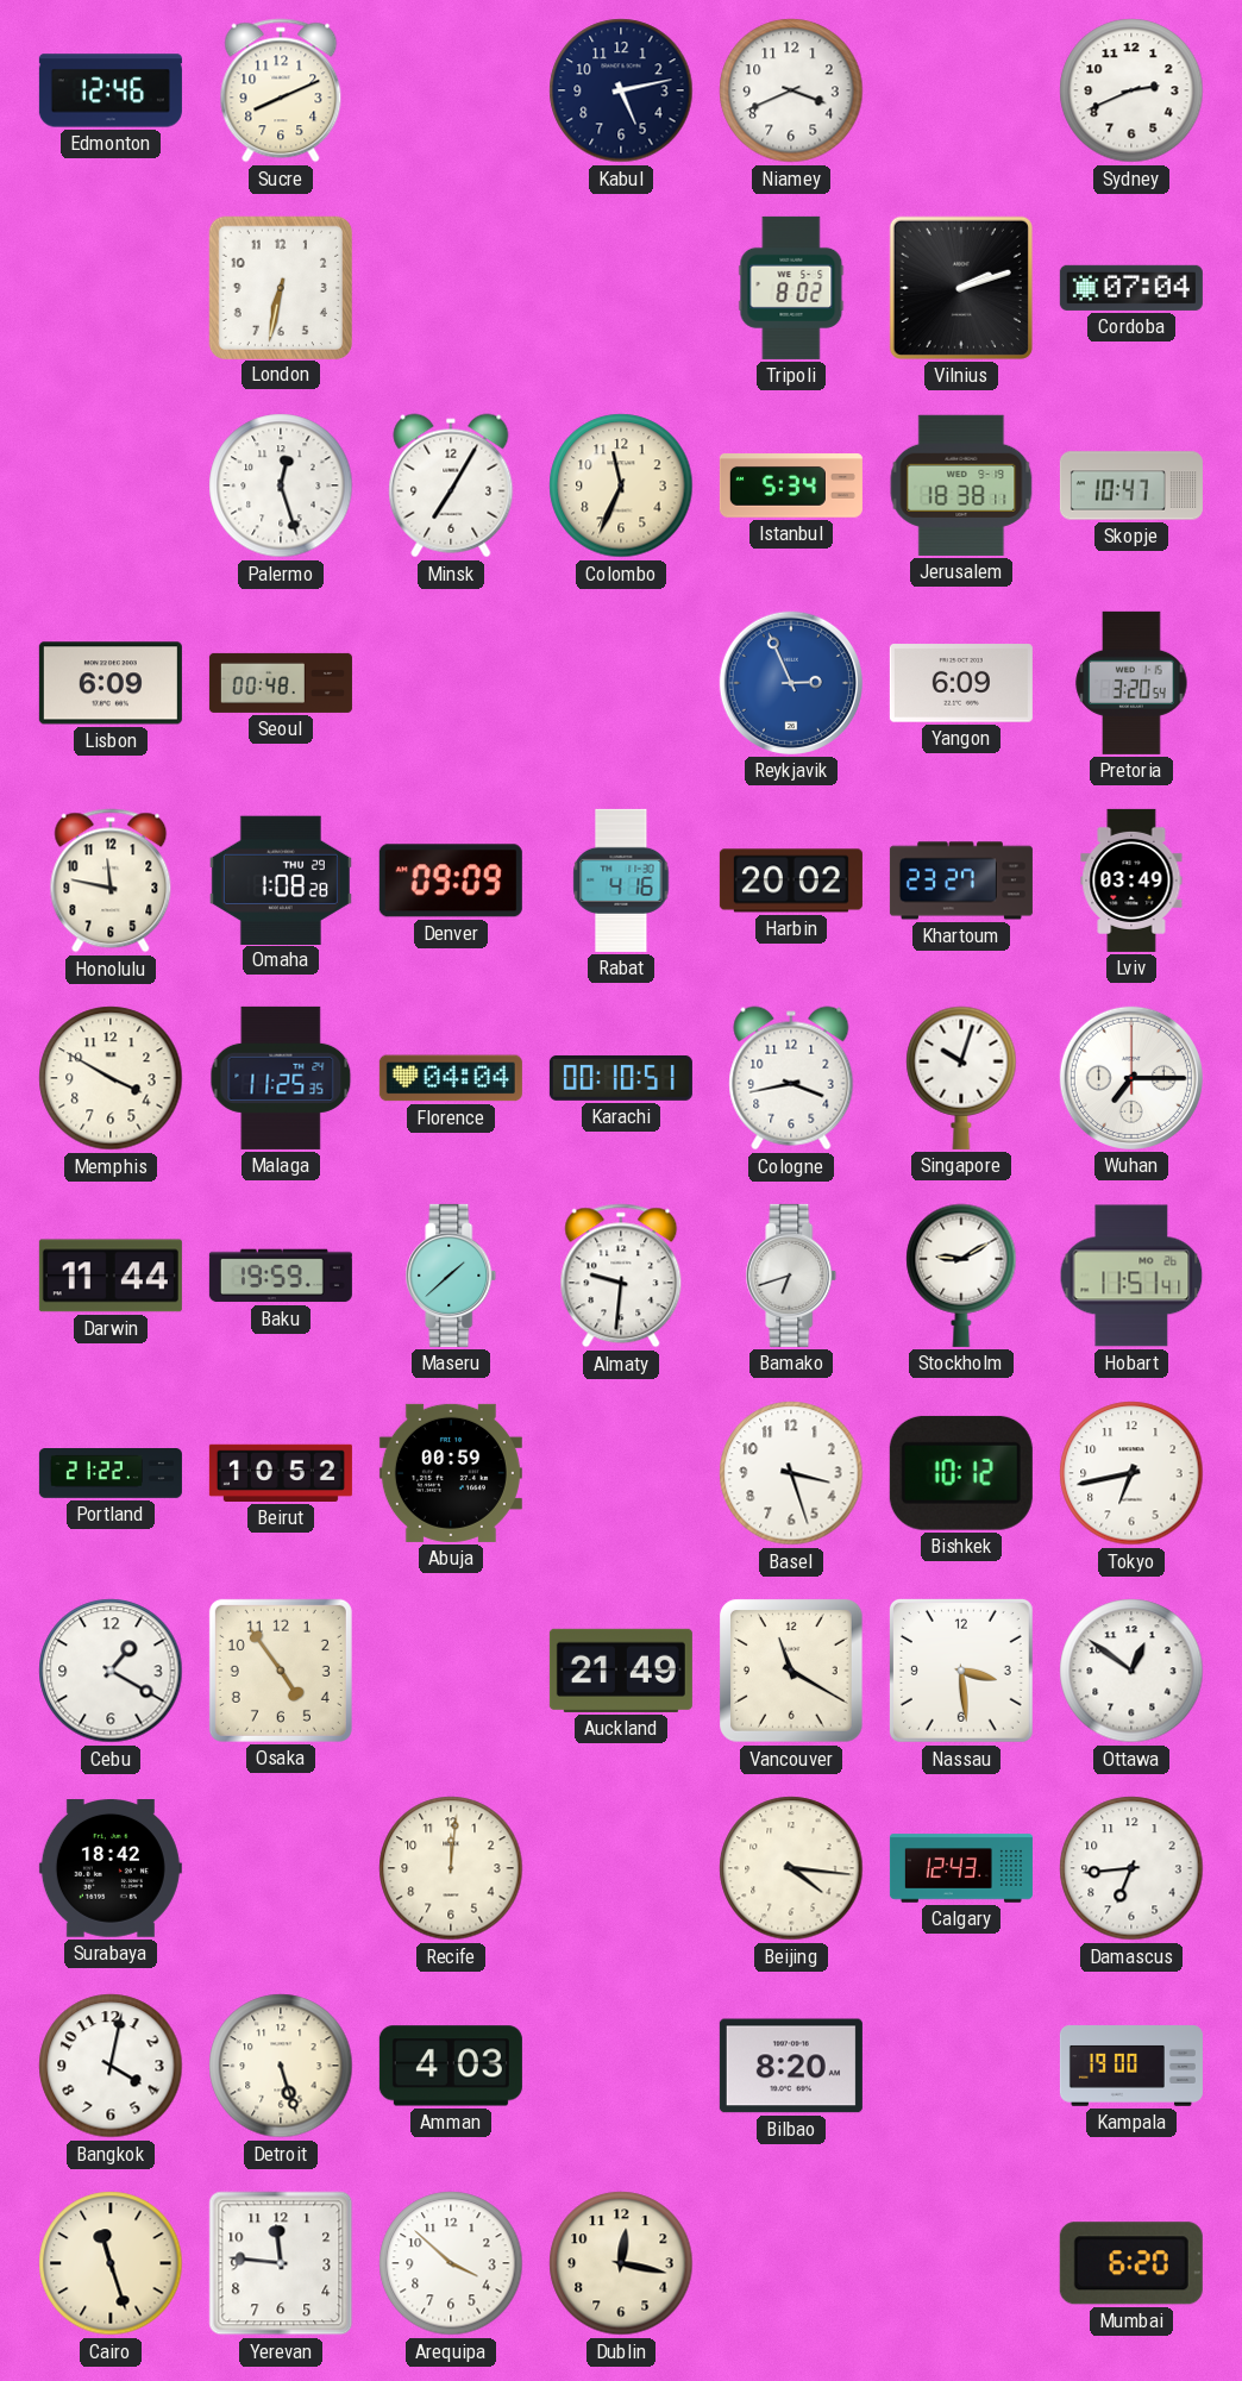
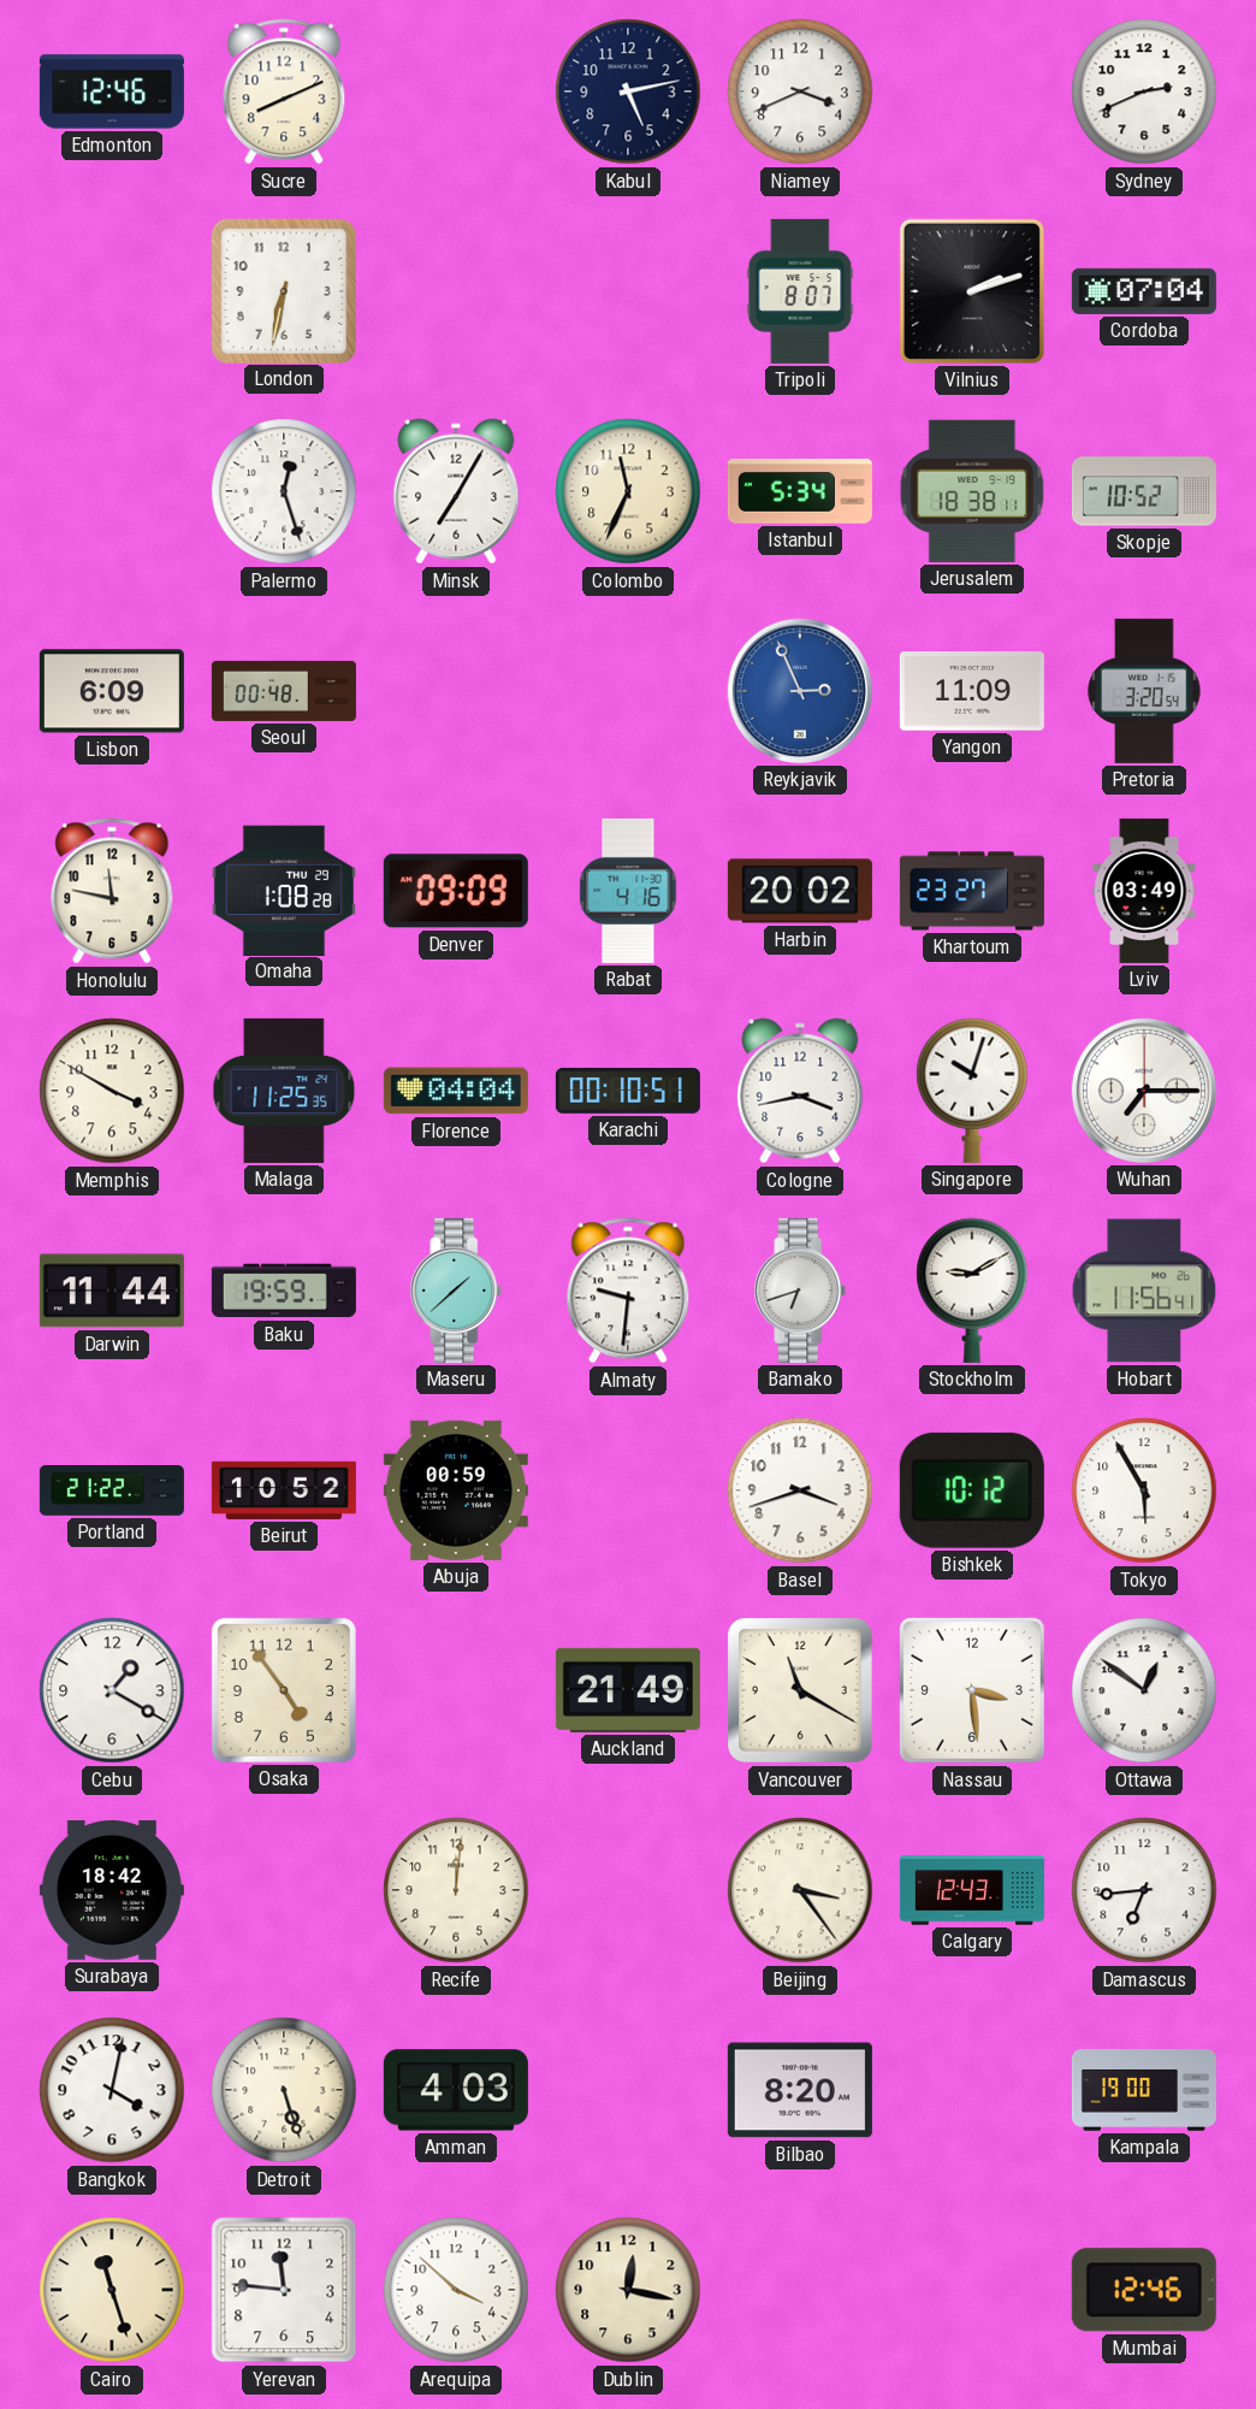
Tripoli: 8:02 -> 8:07
Skopje: 10:47 -> 10:52
Yangon: 6:09 -> 11:09
Hobart: 11:51 -> 11:56
Basel: 3:27 -> 3:42
Tokyo: 6:43 -> 5:55
Beijing: 4:16 -> 3:24
Mumbai: 6:20 -> 12:46
